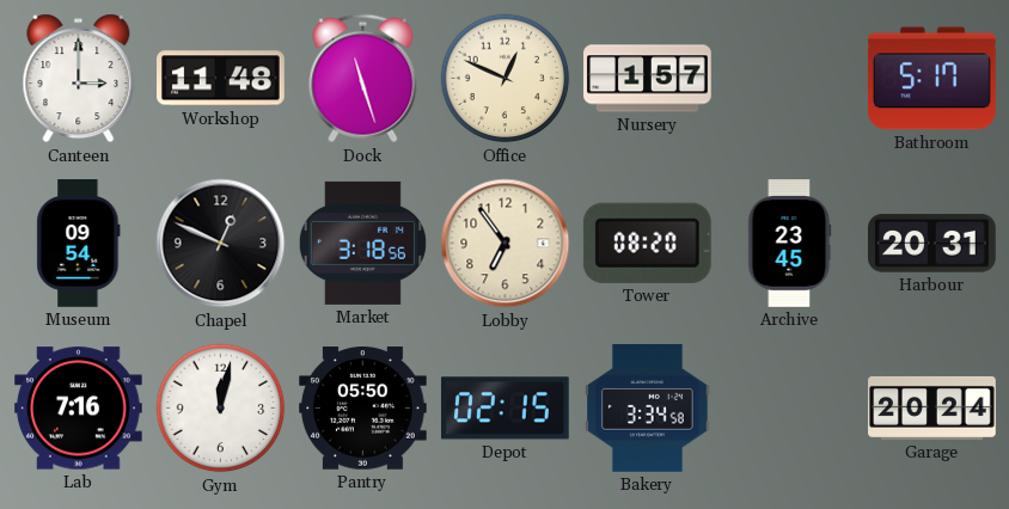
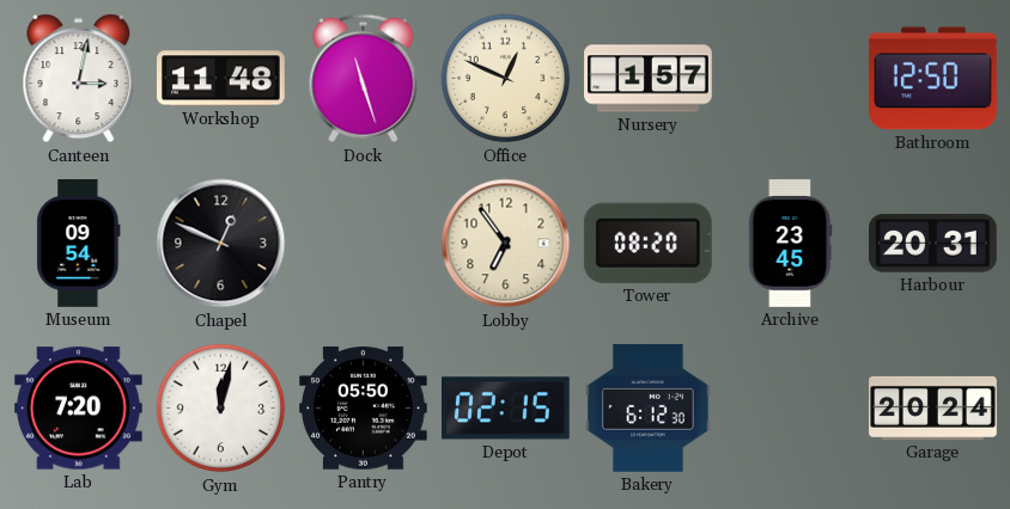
Canteen: 3:00 -> 3:02
Bathroom: 5:17 -> 12:50
Market: 3:18 -> none
Lab: 7:16 -> 7:20
Bakery: 3:34 -> 6:12
